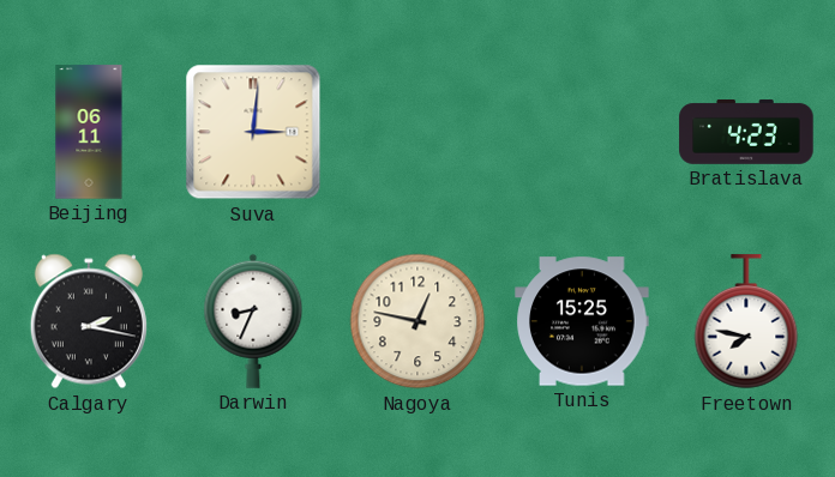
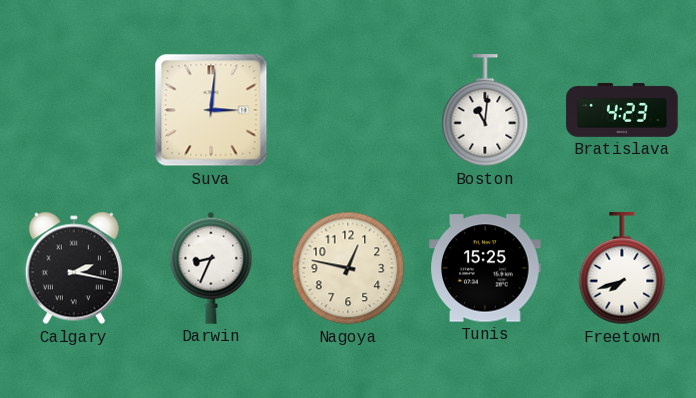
Beijing: 06:11 -> none
Boston: none -> 11:01
Freetown: 7:47 -> 7:42
